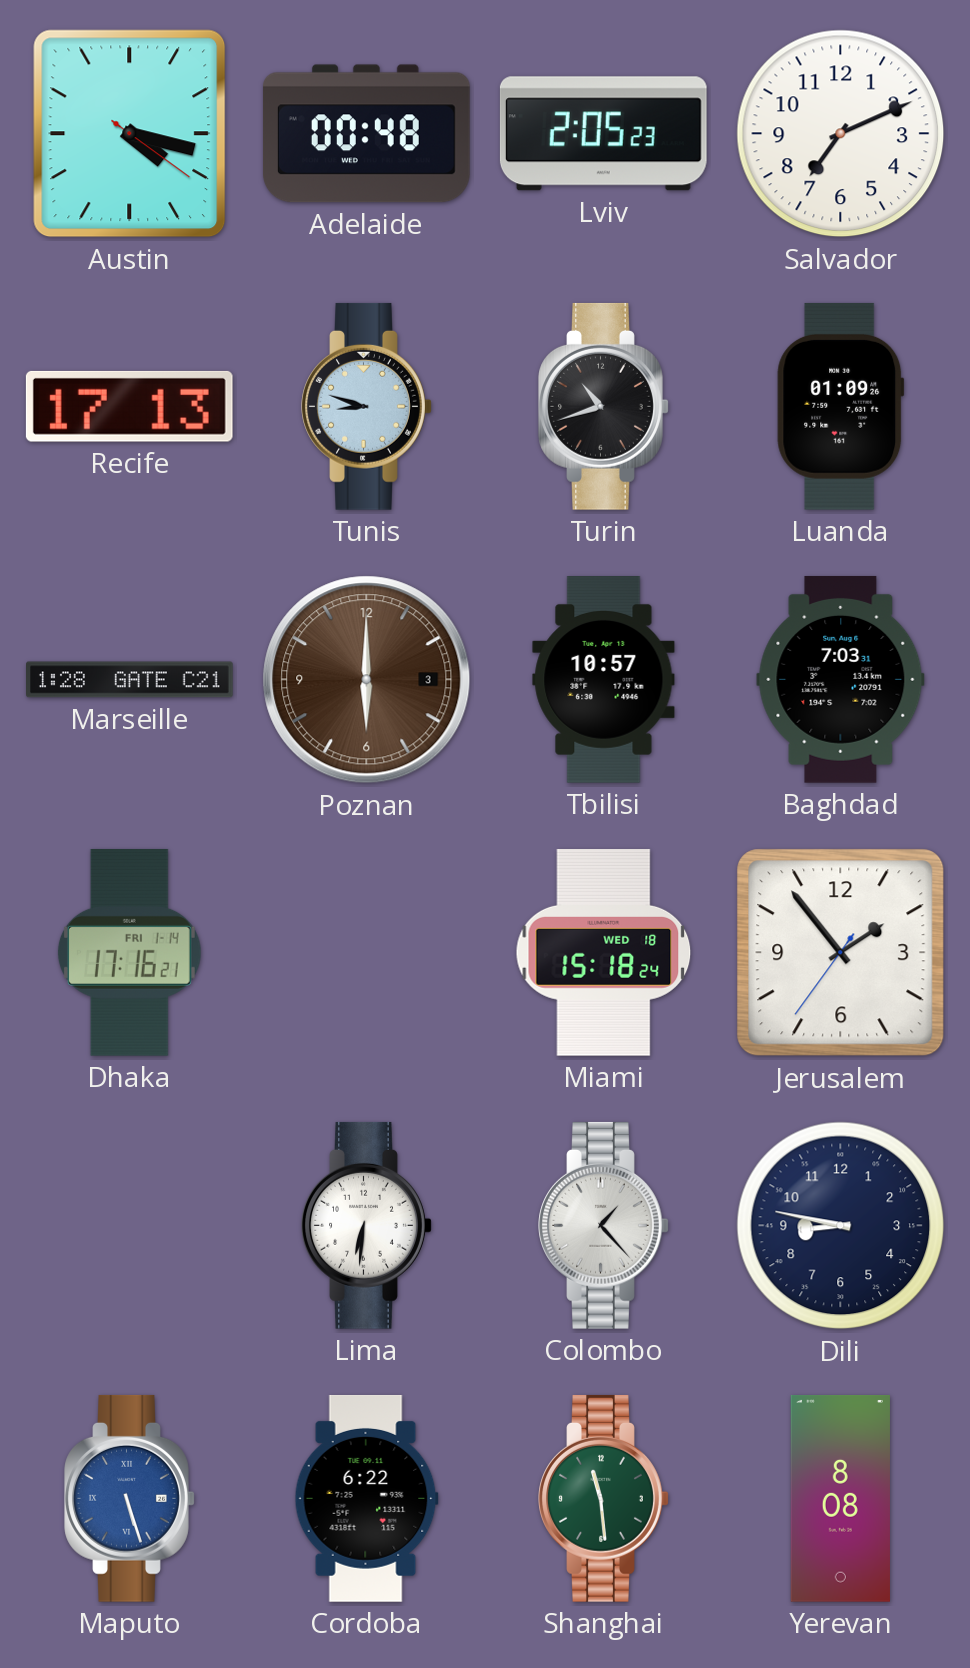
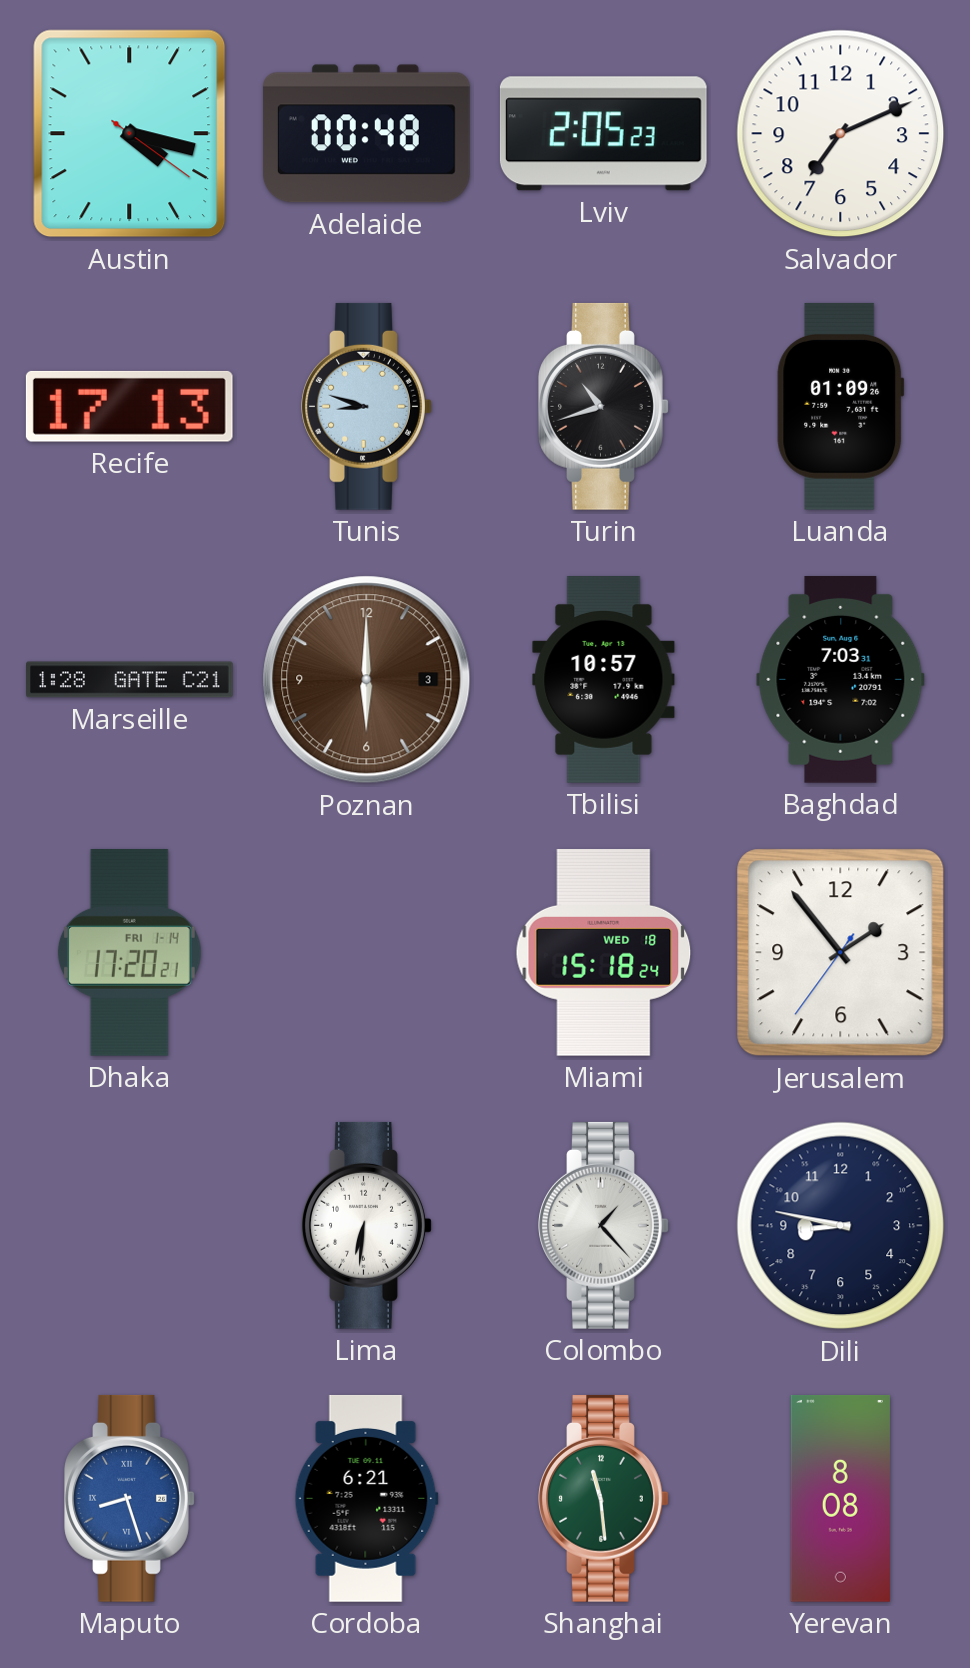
Dhaka: 17:16 -> 17:20
Maputo: 5:27 -> 8:27
Cordoba: 6:22 -> 6:21
